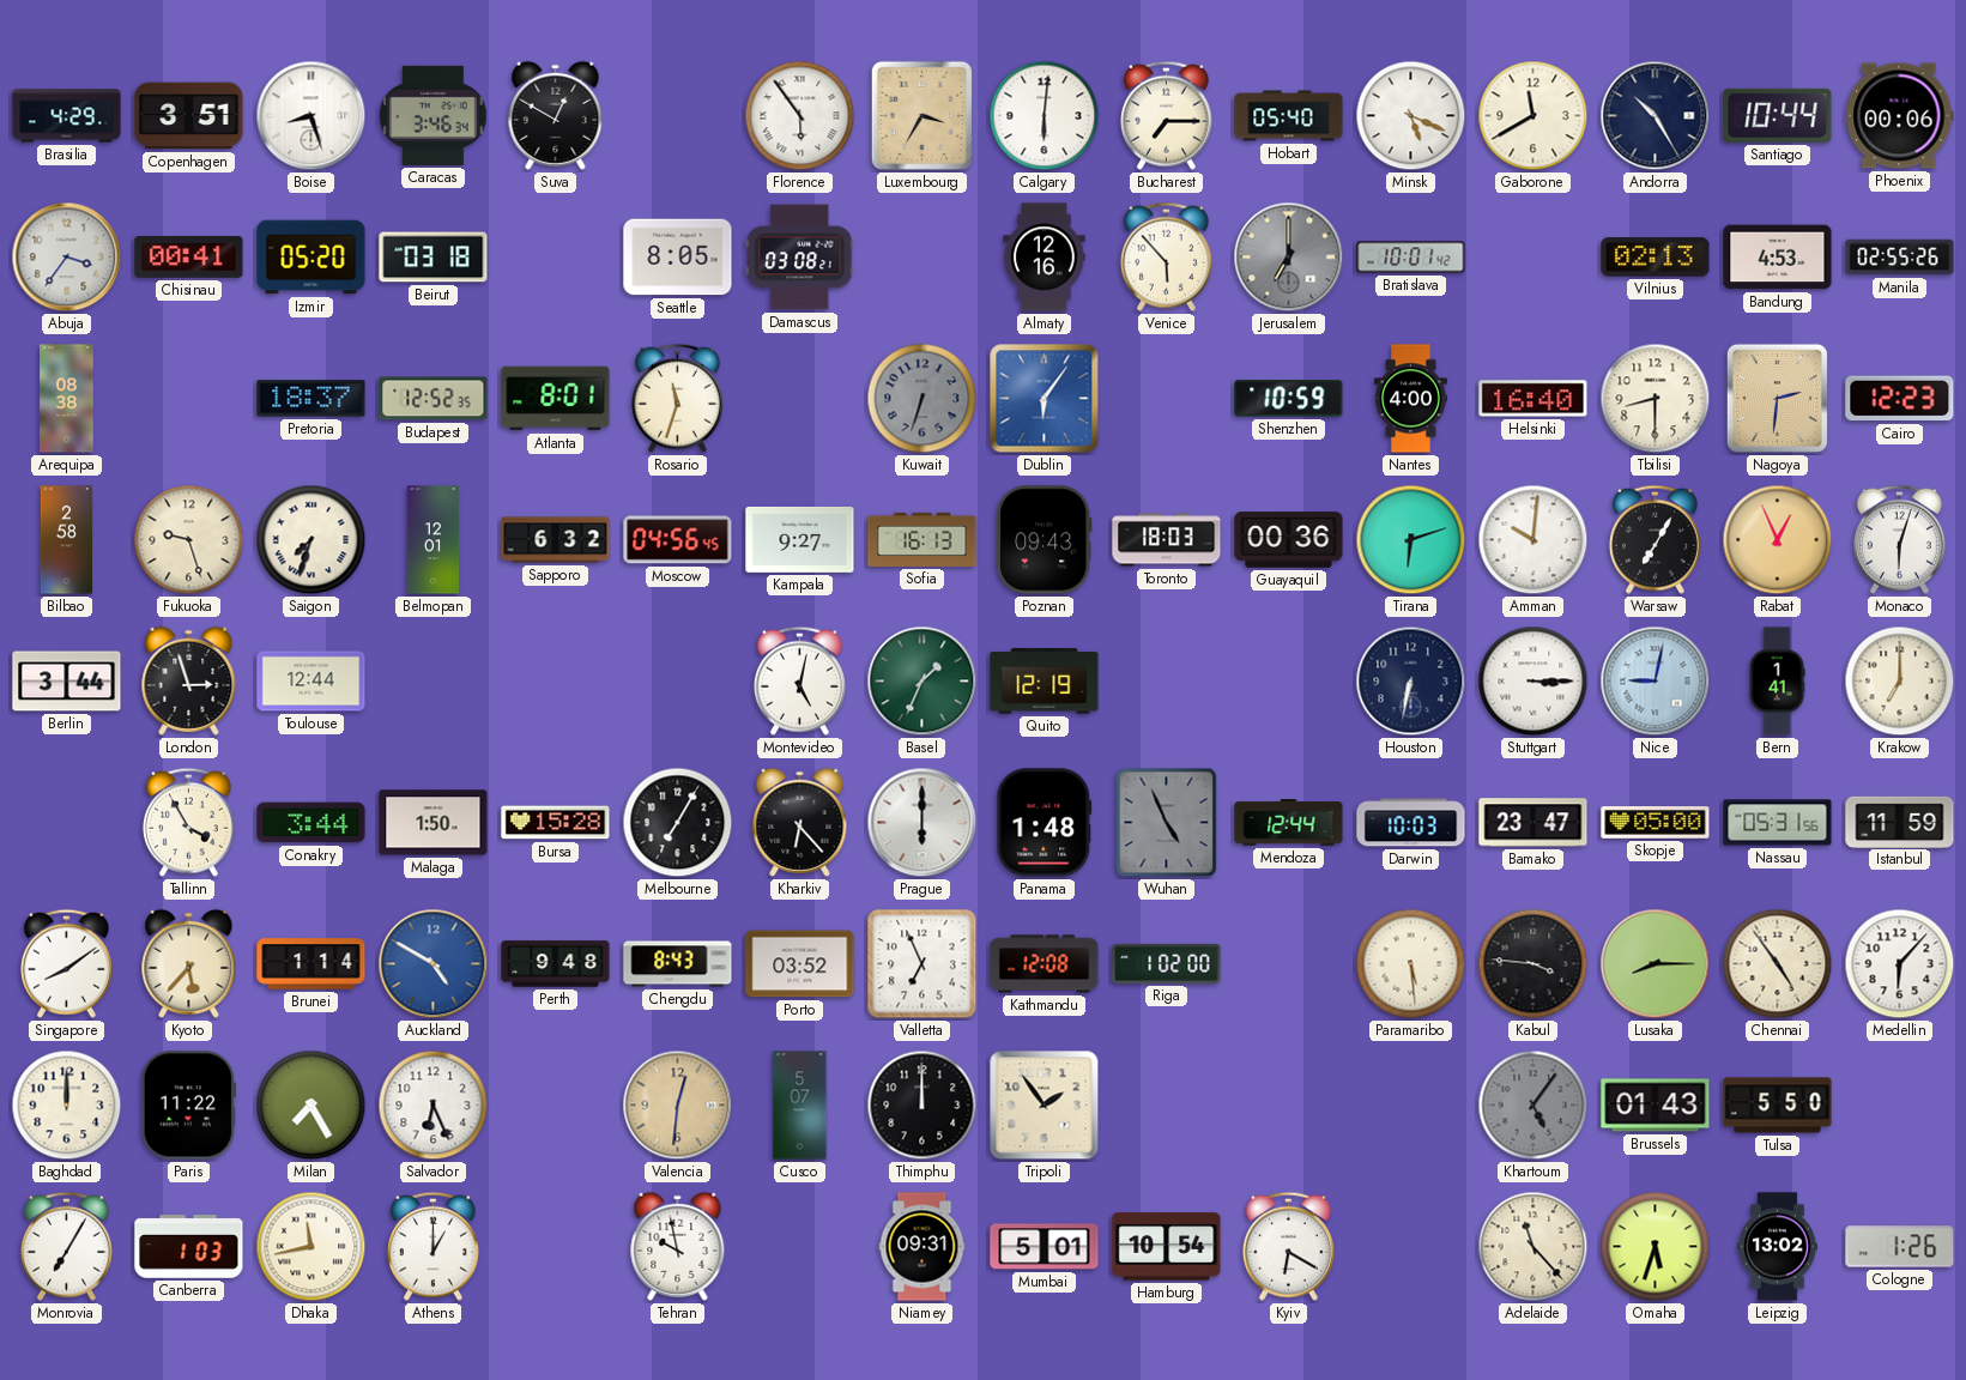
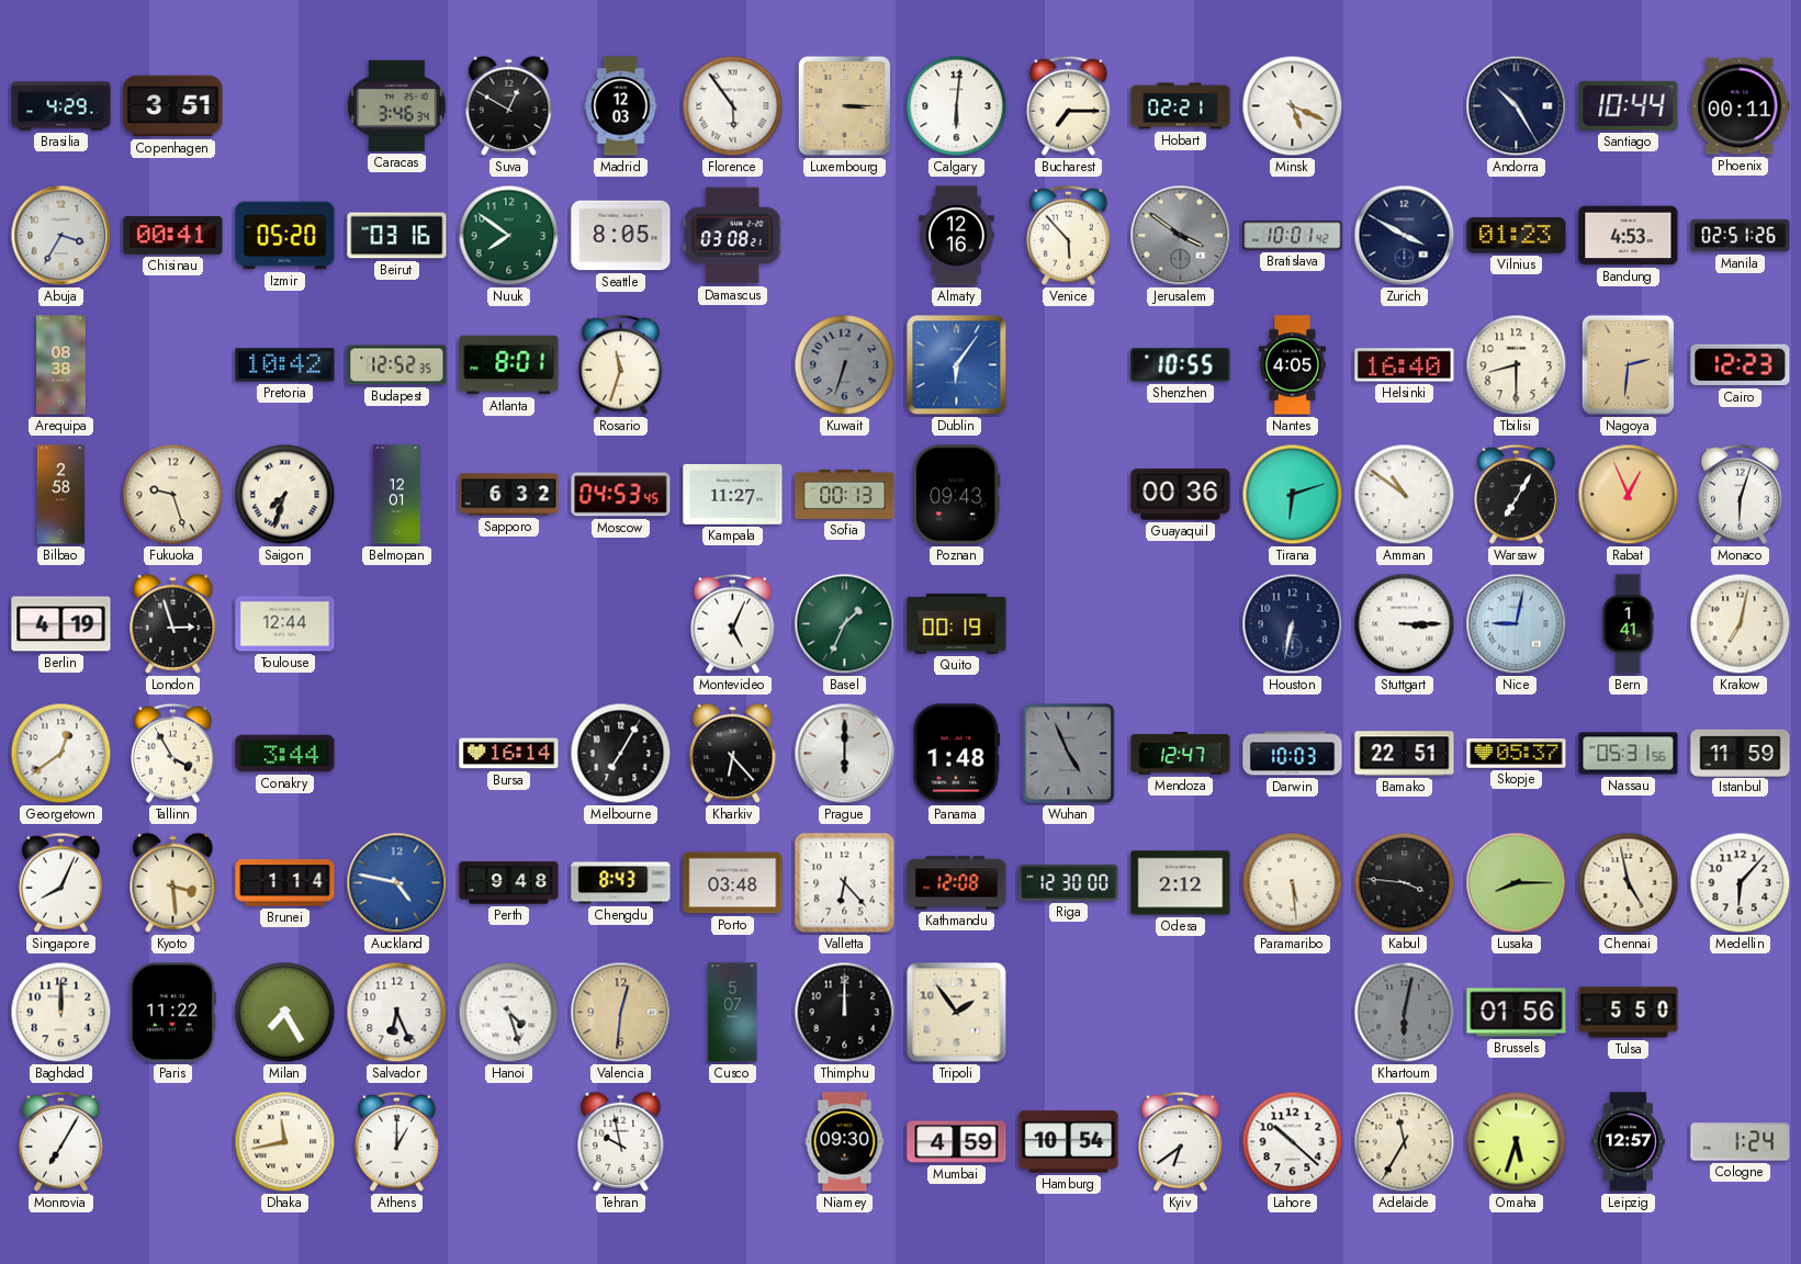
Boise: 8:27 -> none
Madrid: none -> 12:03
Luxembourg: 3:35 -> 3:15
Hobart: 05:40 -> 02:21
Gaborone: 11:40 -> none
Phoenix: 00:06 -> 00:11
Abuja: 3:36 -> 3:35
Beirut: 03:18 -> 03:16
Nuuk: none -> 7:51
Jerusalem: 7:00 -> 3:51
Zurich: none -> 3:50
Vilnius: 02:13 -> 01:23
Manila: 02:55 -> 02:51
Pretoria: 18:37 -> 10:42
Shenzhen: 10:59 -> 10:55
Nantes: 4:00 -> 4:05
Moscow: 04:56 -> 04:53
Kampala: 9:27 -> 11:27
Sofia: 16:13 -> 00:13
Toronto: 18:03 -> none
Amman: 10:01 -> 10:51
Berlin: 3:44 -> 4:19
Montevideo: 5:02 -> 5:04
Quito: 12:19 -> 00:19
Krakow: 7:00 -> 7:02
Georgetown: none -> 12:39
Malaga: 1:50 -> none
Bursa: 15:28 -> 16:14
Mendoza: 12:44 -> 12:47
Bamako: 23:47 -> 22:51
Skopje: 05:00 -> 05:37
Singapore: 8:09 -> 8:04
Kyoto: 5:37 -> 3:29
Auckland: 4:50 -> 4:47
Porto: 03:52 -> 03:48
Valletta: 6:56 -> 6:23
Riga: 1:02 -> 12:30
Odesa: none -> 2:12
Chennai: 4:54 -> 4:58
Hanoi: none -> 4:27
Khartoum: 5:06 -> 6:02
Brussels: 01:43 -> 01:56
Canberra: 1:03 -> none
Niamey: 09:31 -> 09:30
Mumbai: 5:01 -> 4:59
Kyiv: 6:20 -> 6:39
Lahore: none -> 10:22
Adelaide: 11:23 -> 11:35
Leipzig: 13:02 -> 12:57
Cologne: 1:26 -> 1:24
